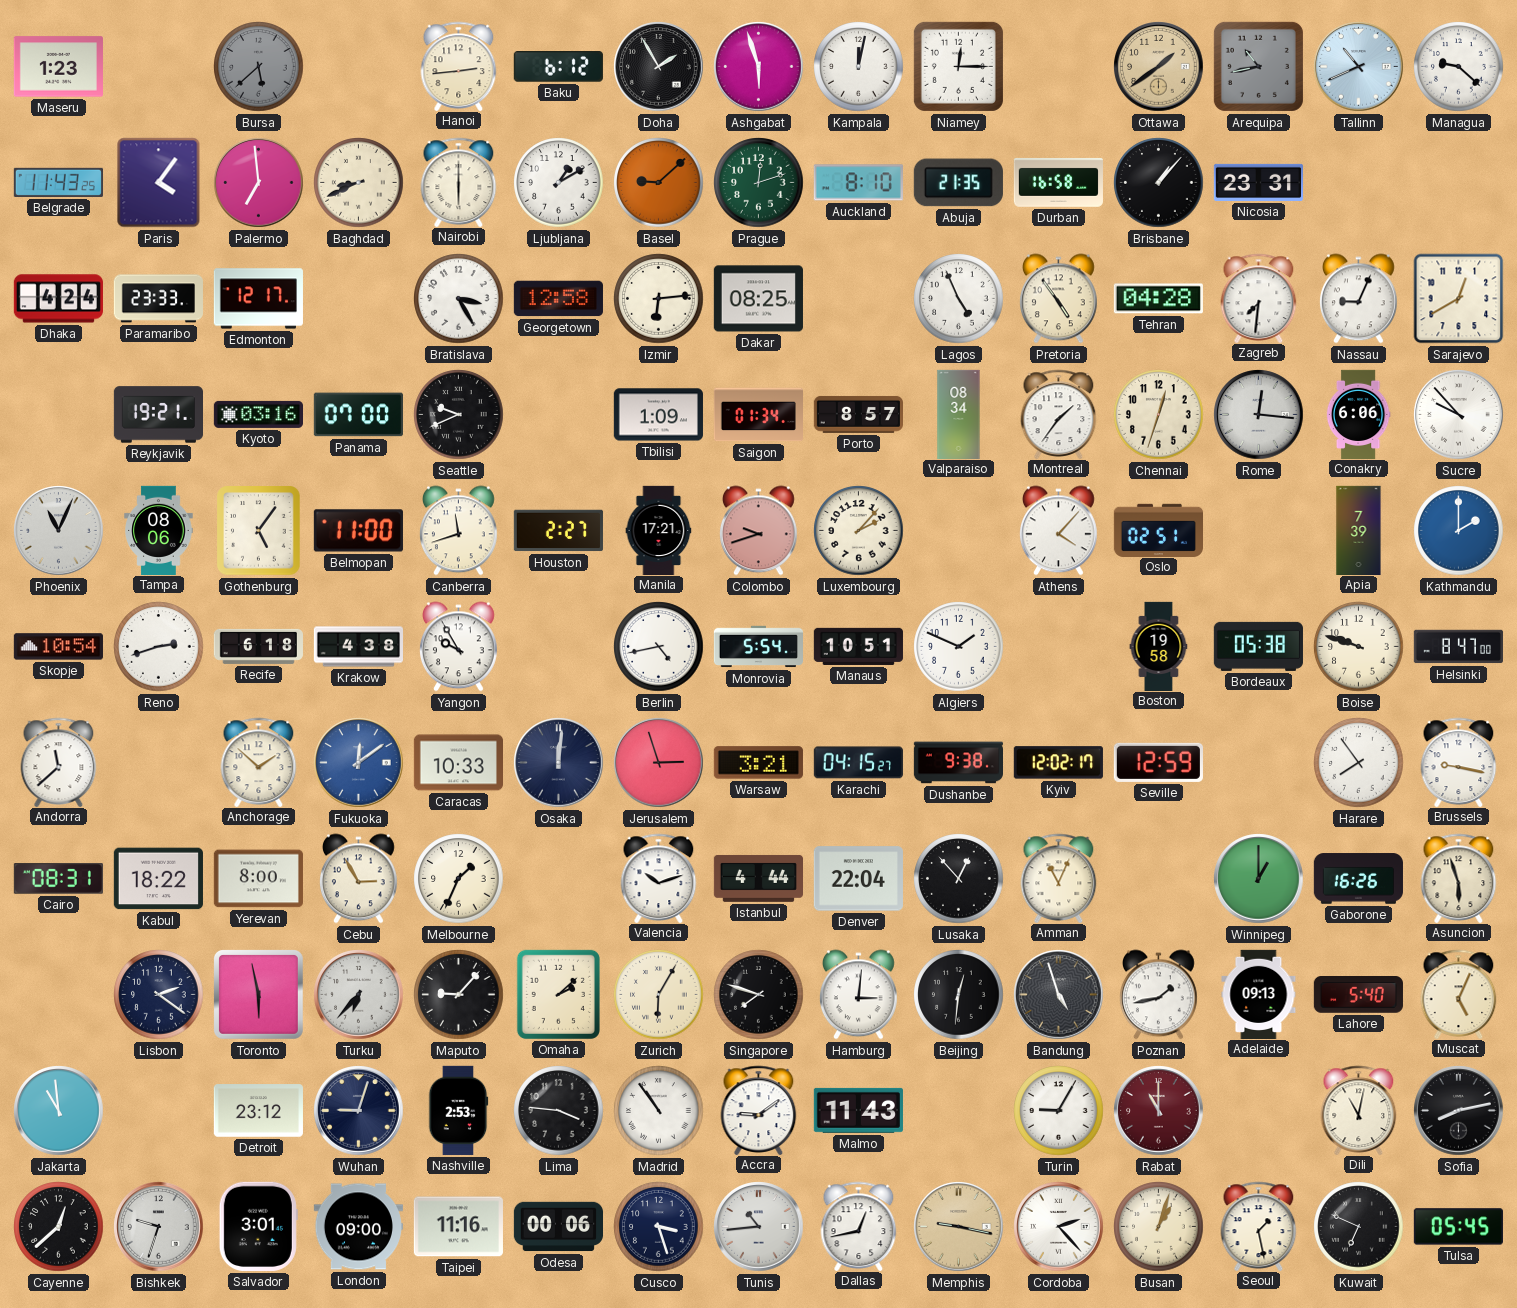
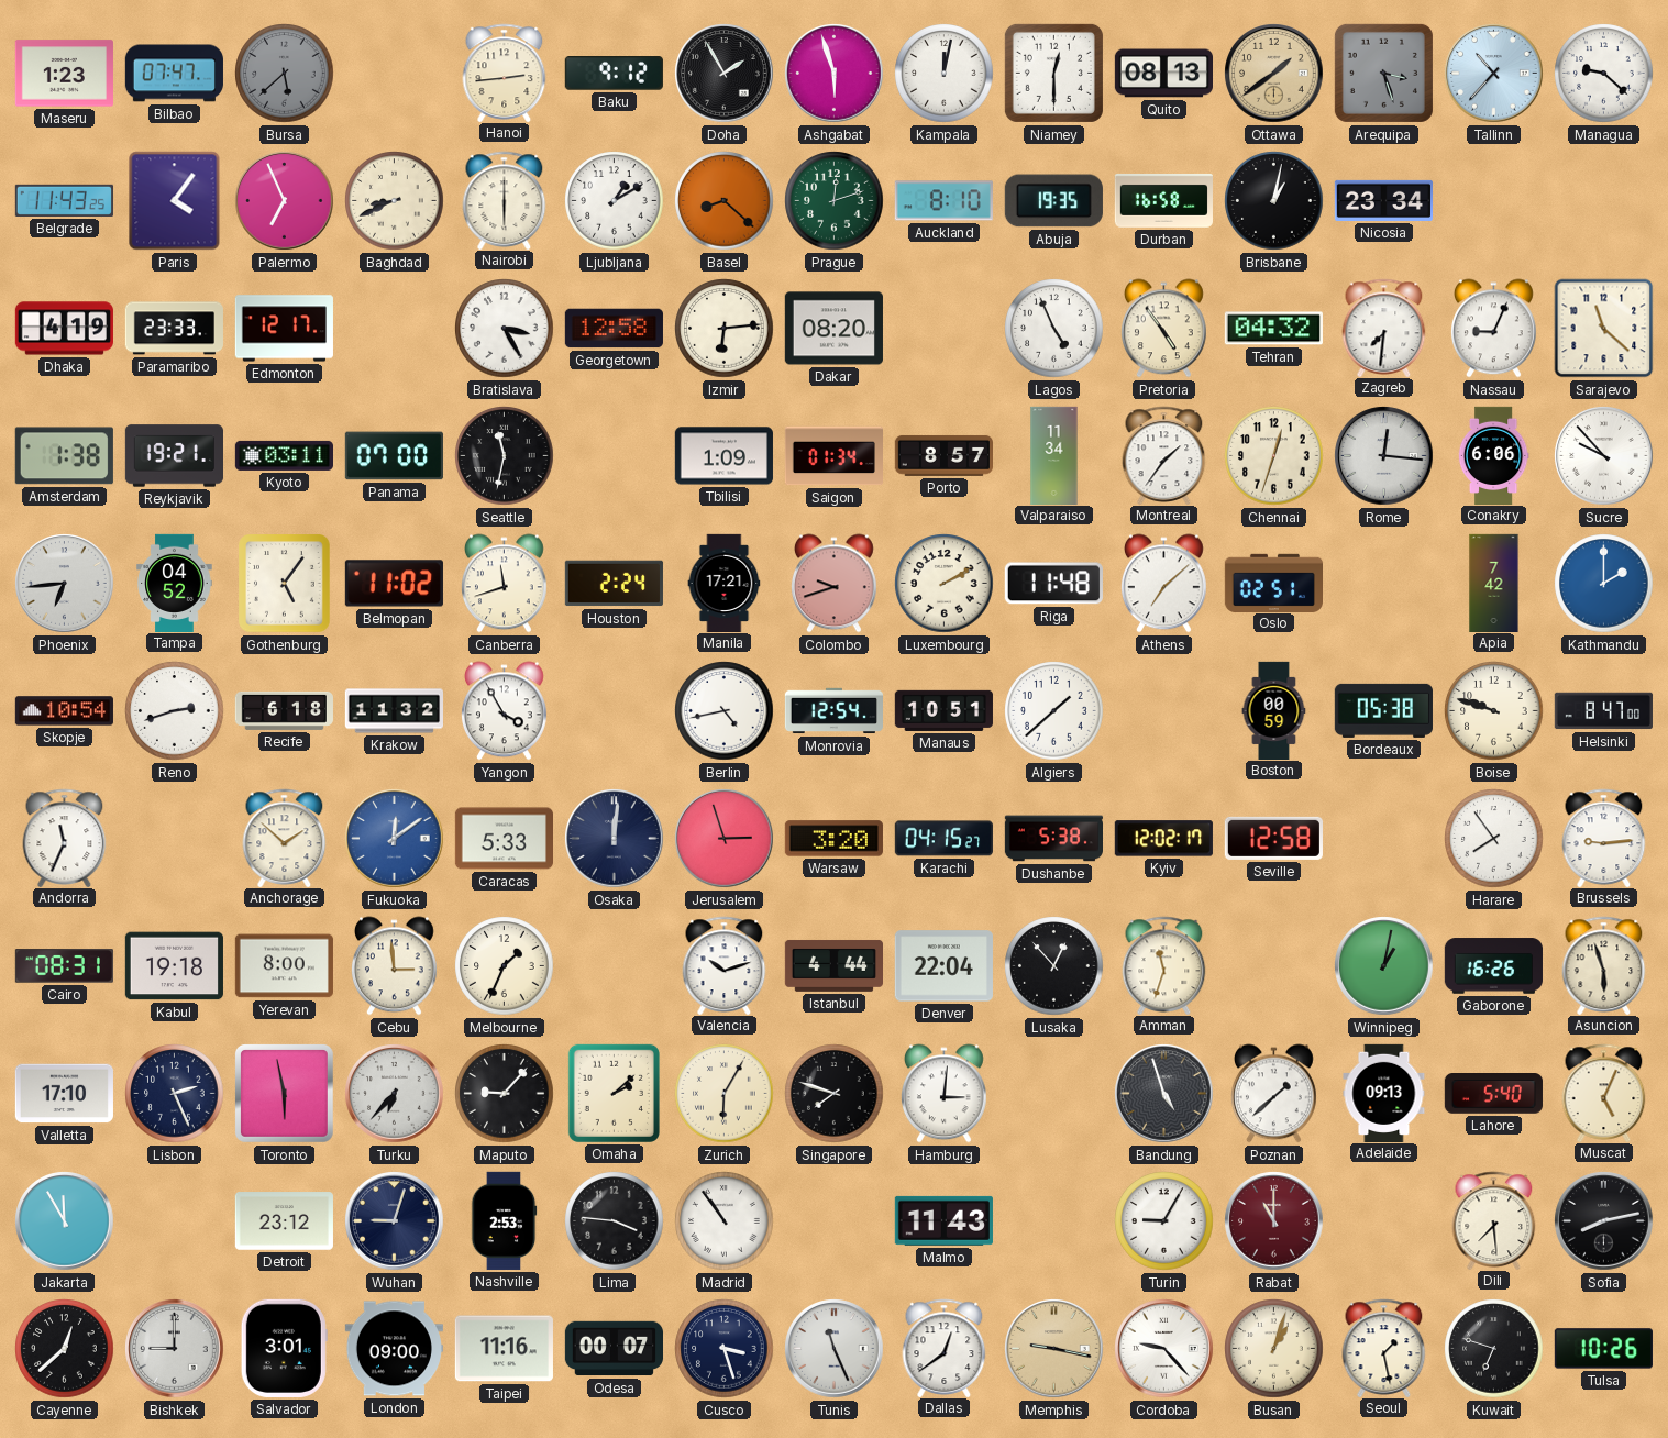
Bilbao: none -> 07:47
Baku: 6:12 -> 9:12
Niamey: 12:15 -> 12:30
Quito: none -> 08:13
Arequipa: 10:43 -> 3:27
Tallinn: 10:41 -> 10:37
Palermo: 6:59 -> 6:56
Basel: 9:08 -> 8:22
Abuja: 21:35 -> 19:35
Brisbane: 1:07 -> 1:02
Nicosia: 23:31 -> 23:34
Dhaka: 4:24 -> 4:19
Dakar: 08:25 -> 08:20
Tehran: 04:28 -> 04:32
Sarajevo: 12:40 -> 11:22
Amsterdam: none -> 1:38
Kyoto: 03:16 -> 03:11
Seattle: 9:41 -> 11:32
Valparaiso: 08:34 -> 11:34
Phoenix: 11:04 -> 6:44
Tampa: 08:06 -> 04:52
Belmopan: 11:00 -> 11:02
Houston: 2:27 -> 2:24
Luxembourg: 2:07 -> 2:10
Riga: none -> 11:48
Athens: 4:07 -> 7:08
Apia: 7:39 -> 7:42
Krakow: 4:38 -> 11:32
Yangon: 9:55 -> 3:55
Monrovia: 5:54 -> 12:54
Algiers: 1:49 -> 1:38
Boston: 19:58 -> 00:59
Andorra: 11:38 -> 11:34
Caracas: 10:33 -> 5:33
Warsaw: 3:21 -> 3:20
Dushanbe: 9:38 -> 5:38
Seville: 12:59 -> 12:58
Brussels: 9:17 -> 9:14
Kabul: 18:22 -> 19:18
Cebu: 2:55 -> 2:59
Amman: 11:04 -> 11:33
Winnipeg: 1:00 -> 1:02
Valletta: none -> 17:10
Lisbon: 2:21 -> 2:26
Beijing: 12:31 -> none
Poznan: 1:43 -> 1:38
Jakarta: 10:59 -> 11:55
Accra: 9:09 -> none
Dili: 11:02 -> 7:29
Bishkek: 9:33 -> 9:00
Odesa: 00:06 -> 00:07
Tunis: 10:44 -> 11:26
Dallas: 12:43 -> 12:39
Cordoba: 2:23 -> 9:23
Kuwait: 6:49 -> 6:48
Tulsa: 05:45 -> 10:26
